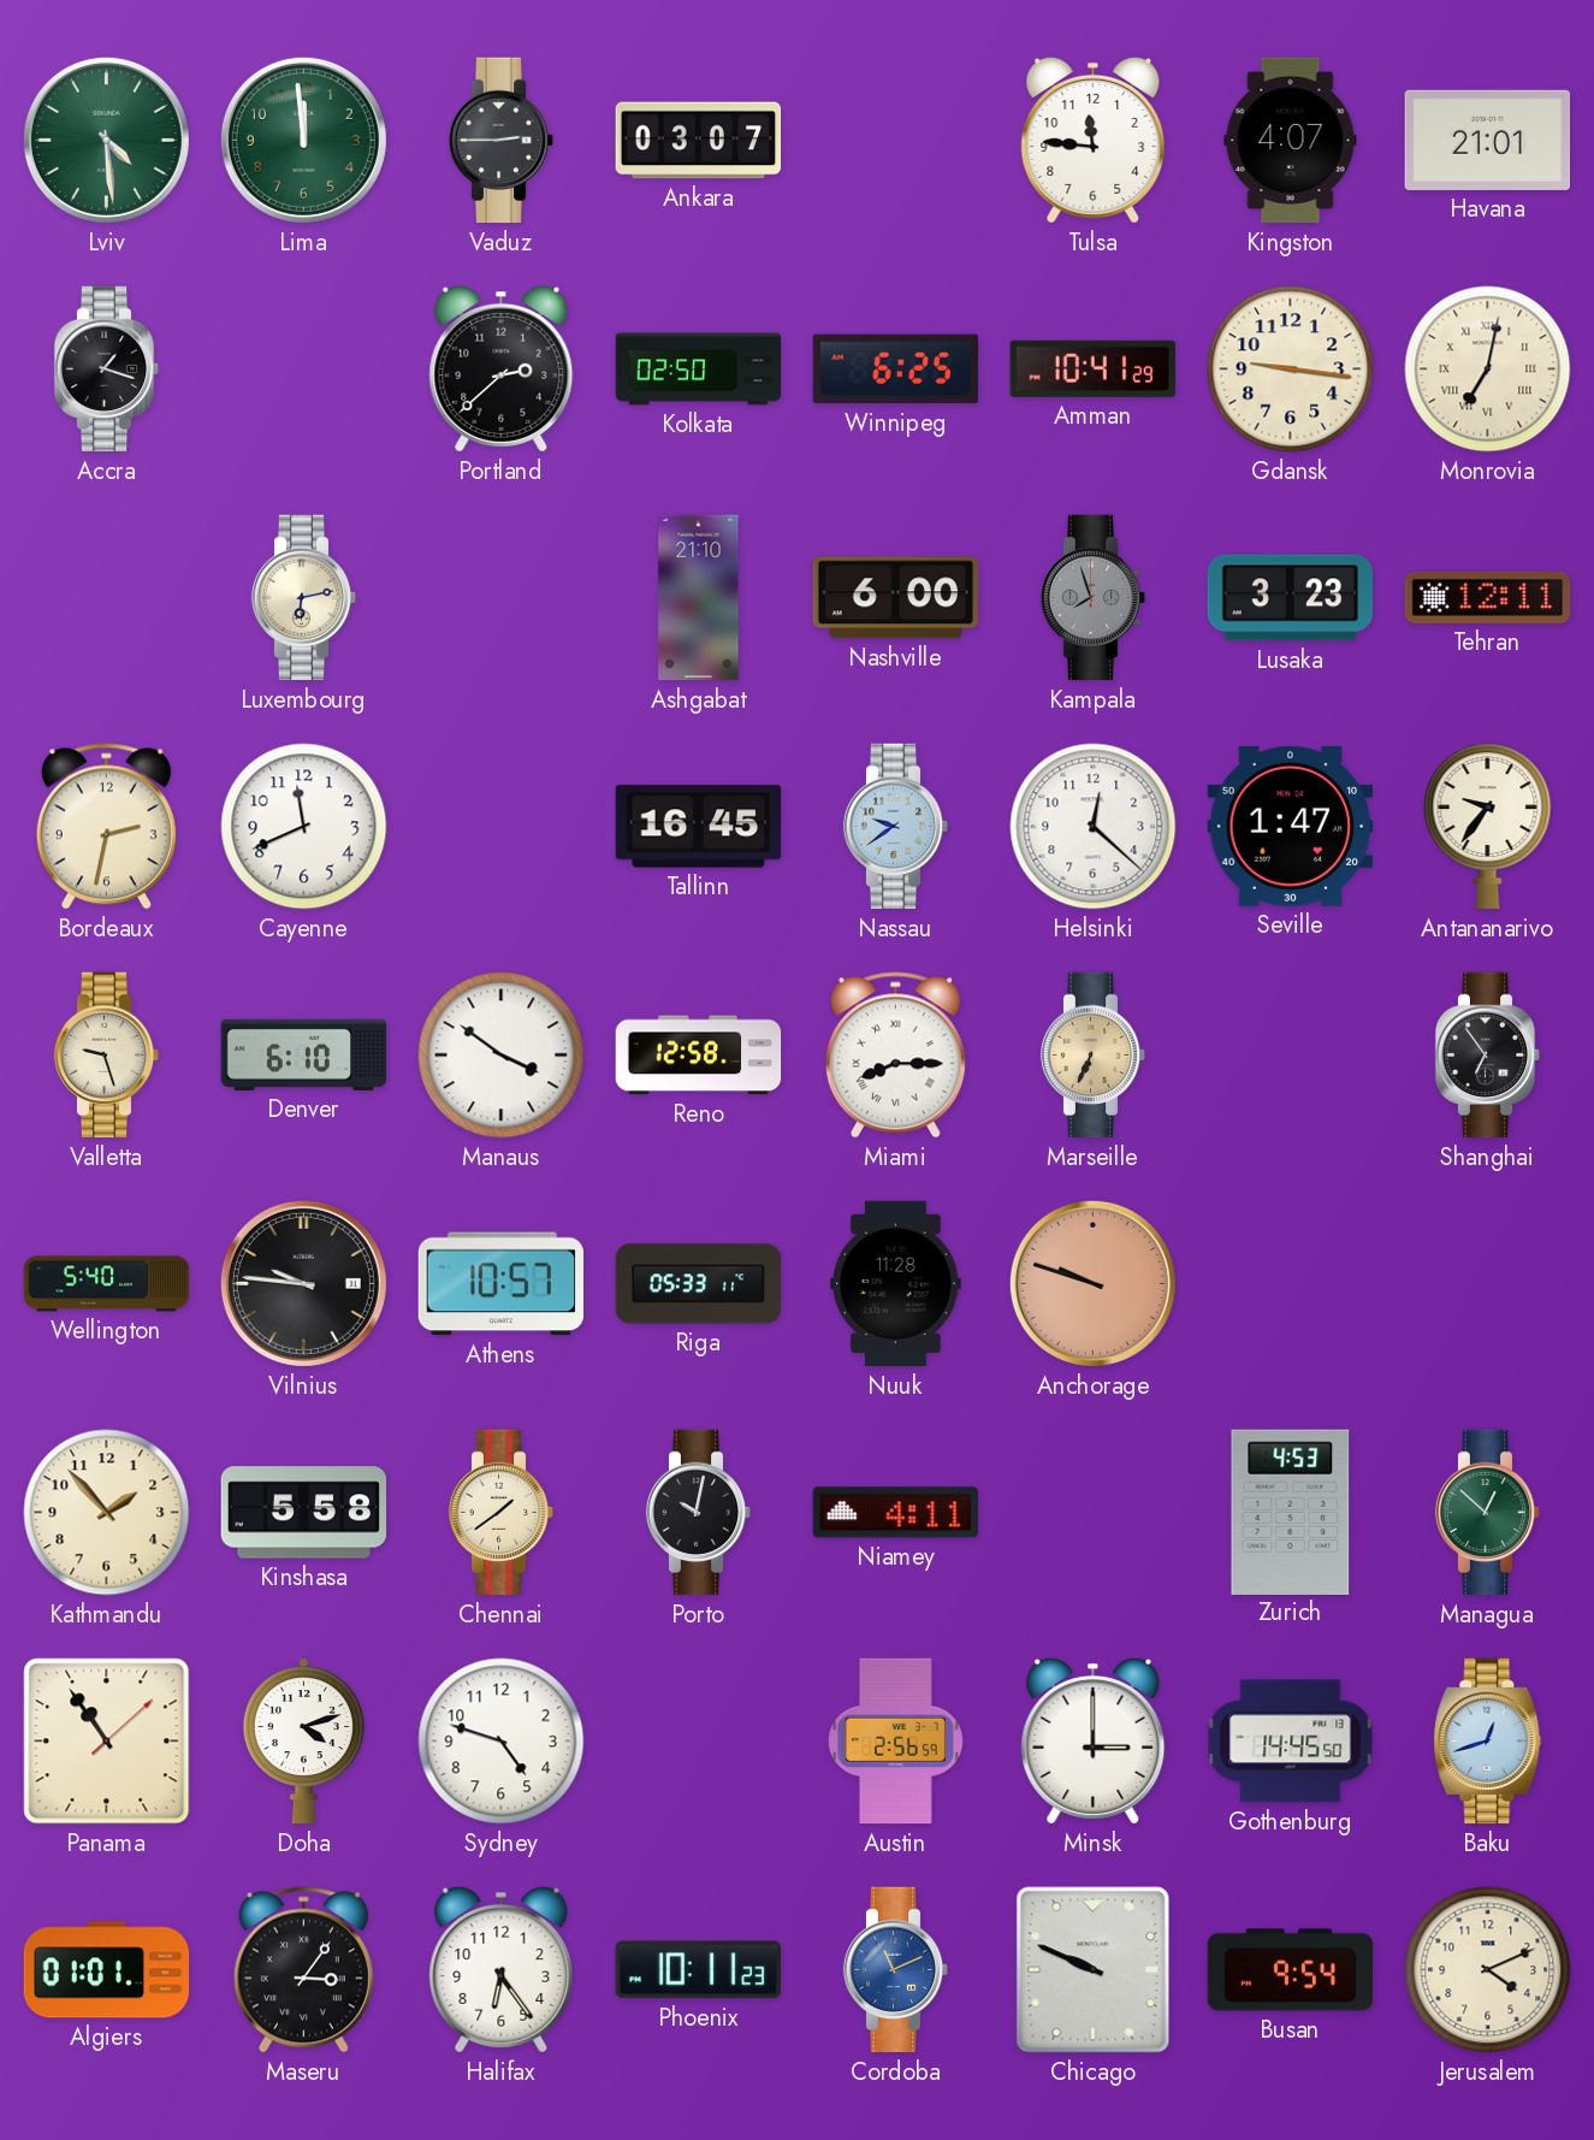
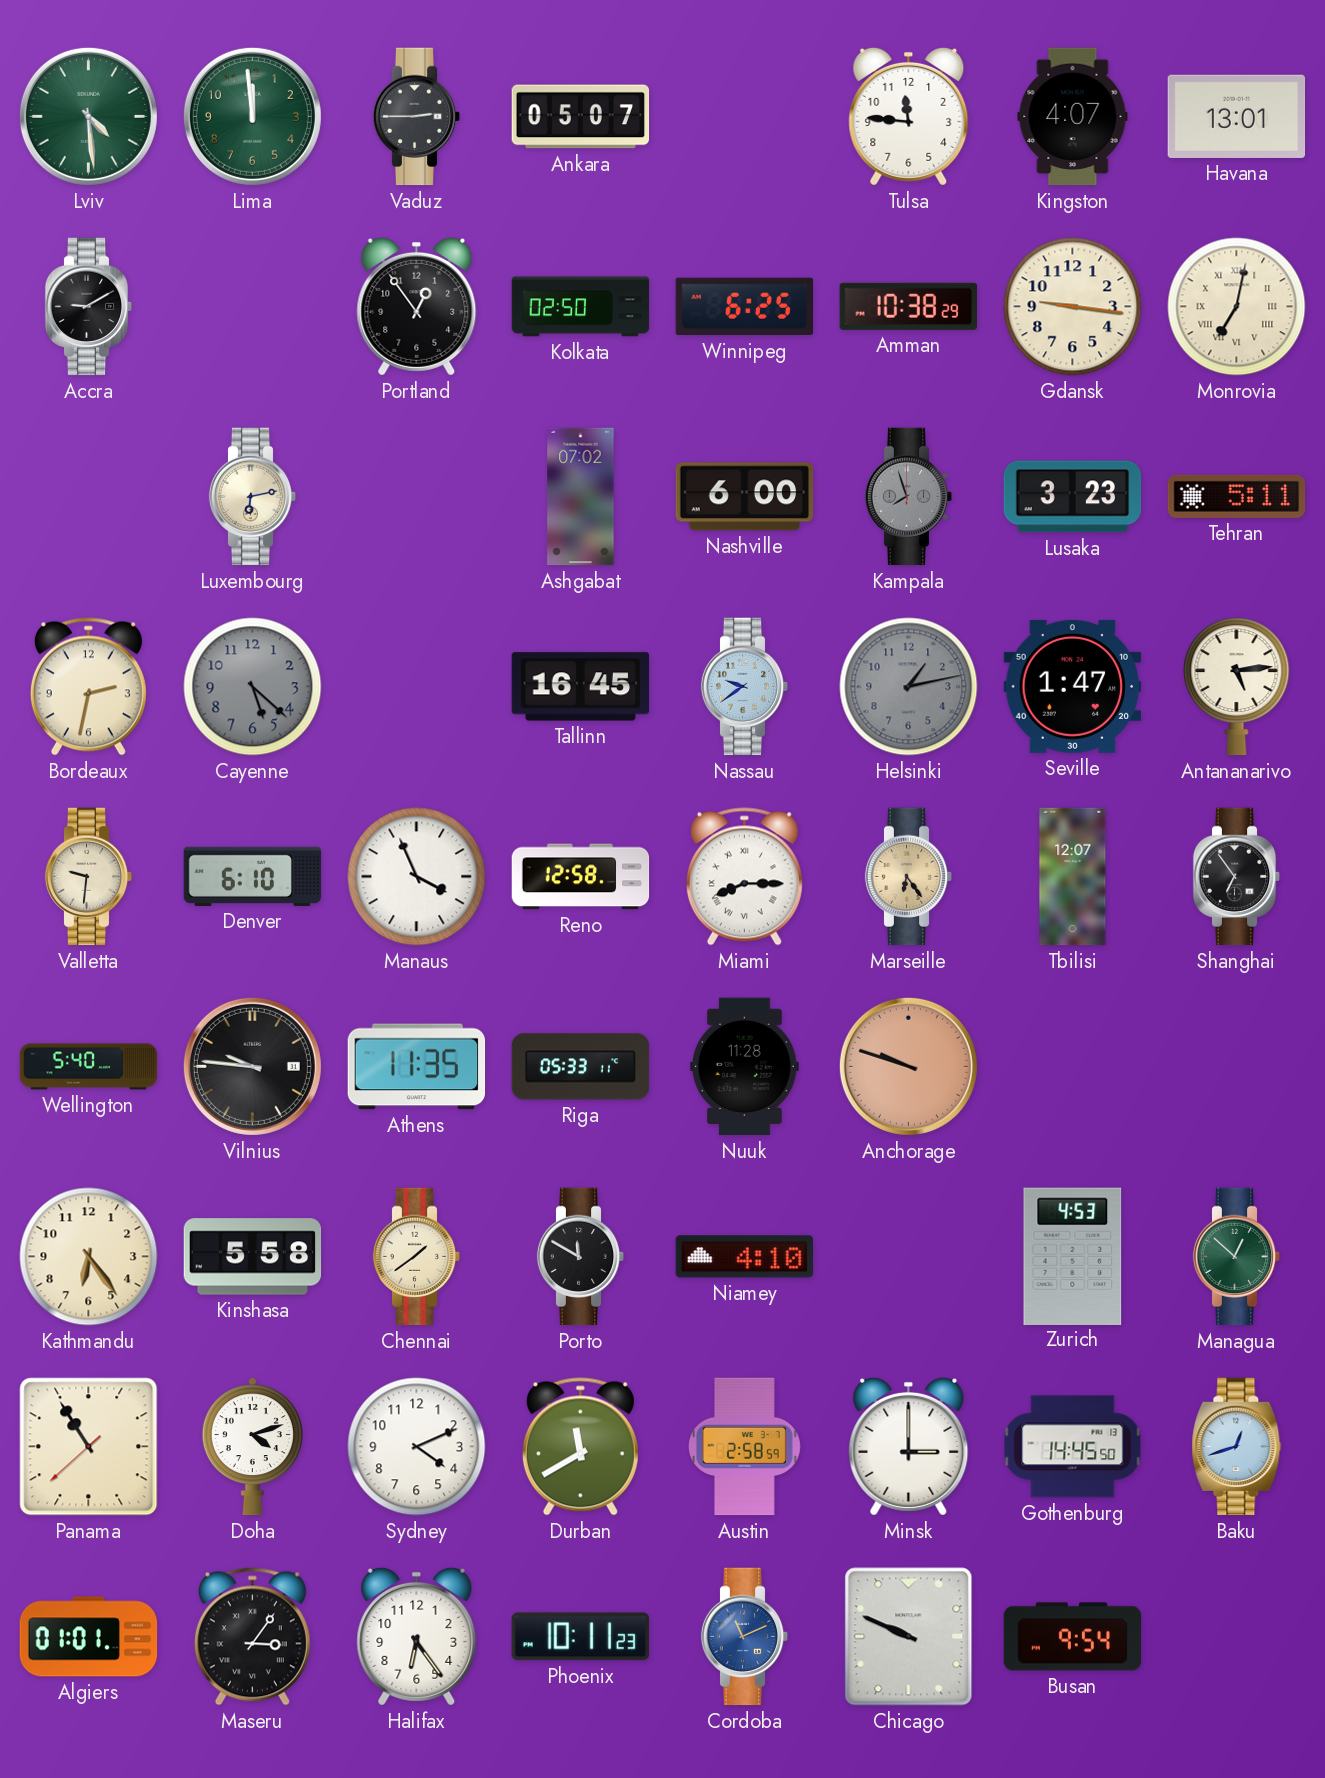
Ankara: 03:07 -> 05:07
Havana: 21:01 -> 13:01
Accra: 1:18 -> 9:10
Portland: 2:38 -> 12:54
Amman: 10:41 -> 10:38
Ashgabat: 21:10 -> 07:02
Tehran: 12:11 -> 5:11
Cayenne: 11:41 -> 5:22
Cayenne dial: white -> grey
Helsinki: 12:22 -> 1:13
Helsinki dial: white -> grey
Antananarivo: 9:36 -> 5:14
Valletta: 9:27 -> 9:31
Manaus: 3:51 -> 3:56
Marseille: 6:34 -> 6:24
Tbilisi: none -> 12:07
Athens: 10:57 -> 11:35
Kathmandu: 1:53 -> 6:24
Porto: 10:02 -> 11:50
Niamey: 4:11 -> 4:10
Panama: 10:54:08 -> 10:54:38
Sydney: 4:48 -> 4:11
Durban: none -> 11:40
Austin: 2:56 -> 2:58
Jerusalem: 4:11 -> none
